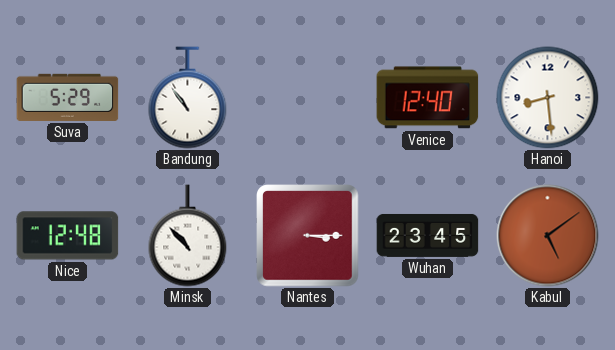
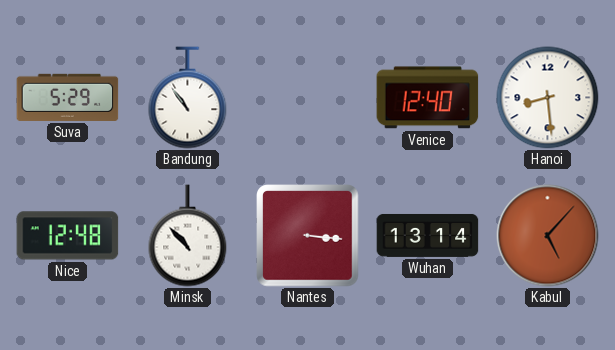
Nantes: 3:15 -> 3:16
Wuhan: 23:45 -> 13:14
Kabul: 5:09 -> 5:07
